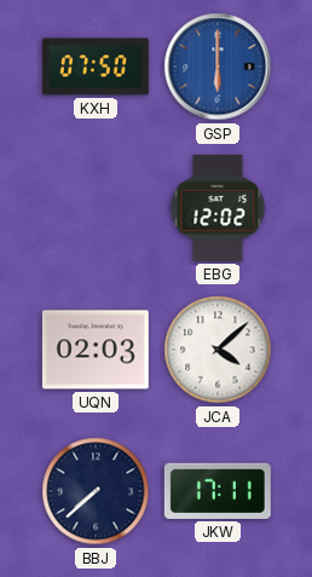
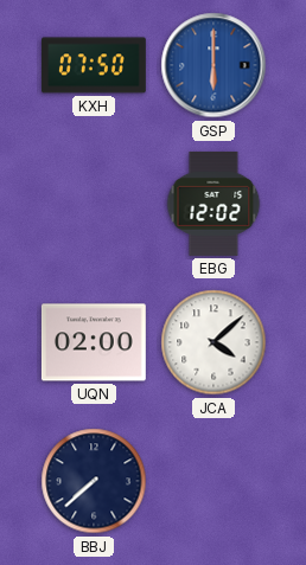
UQN: 02:03 -> 02:00
JKW: 17:11 -> none
